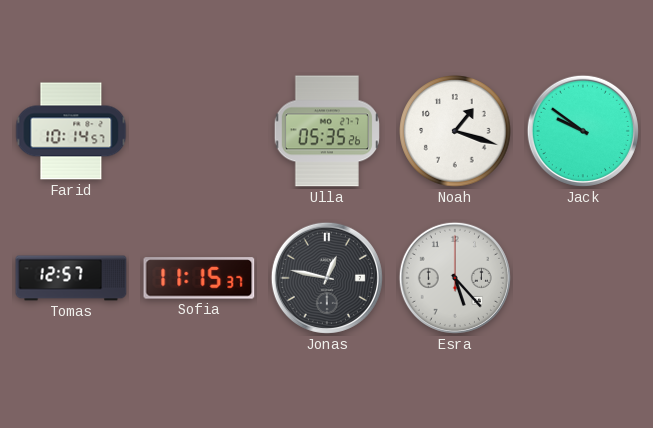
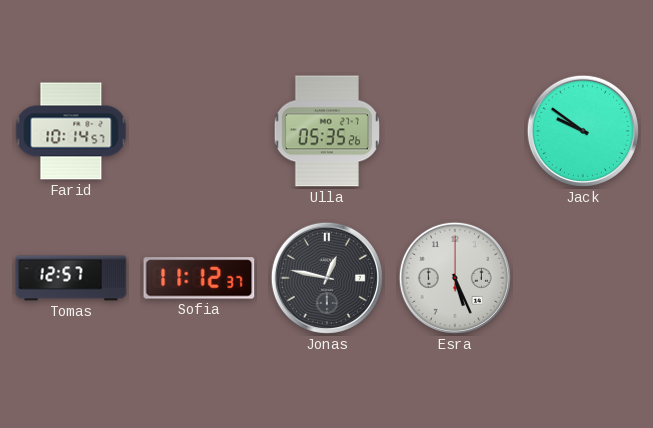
Noah: 1:18 -> none
Sofia: 11:15 -> 11:12
Esra: 5:23 -> 5:26
